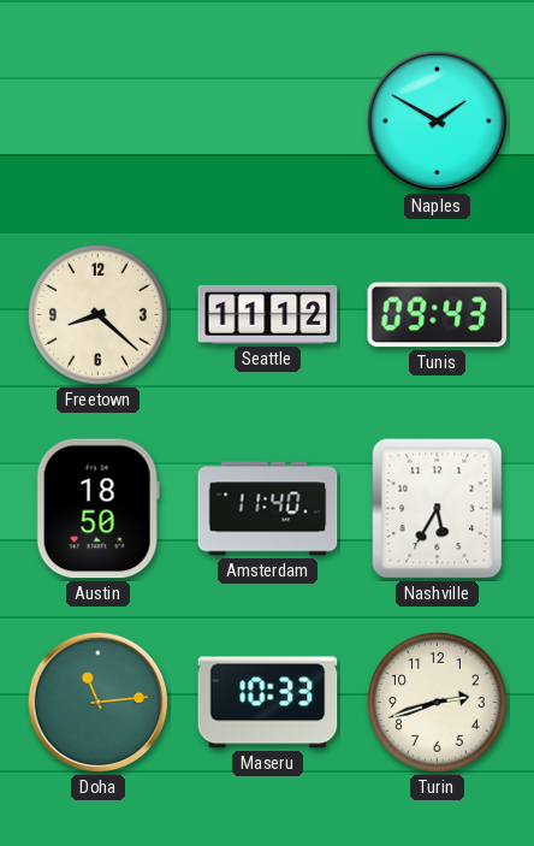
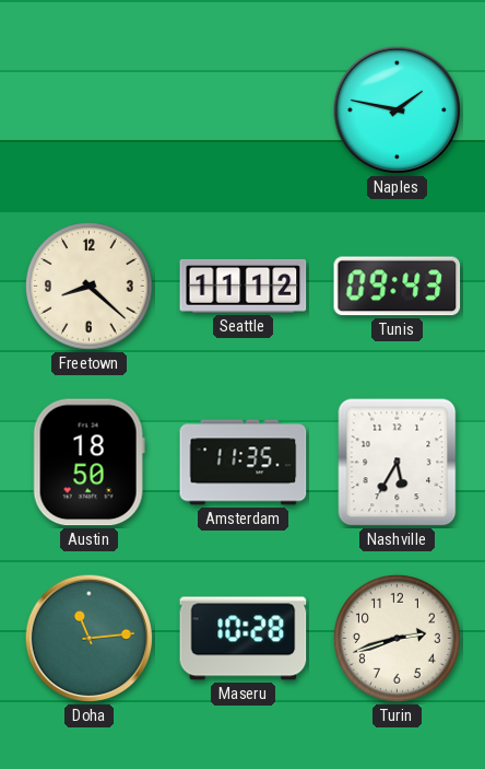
Naples: 1:50 -> 1:47
Amsterdam: 11:40 -> 11:35
Maseru: 10:33 -> 10:28
